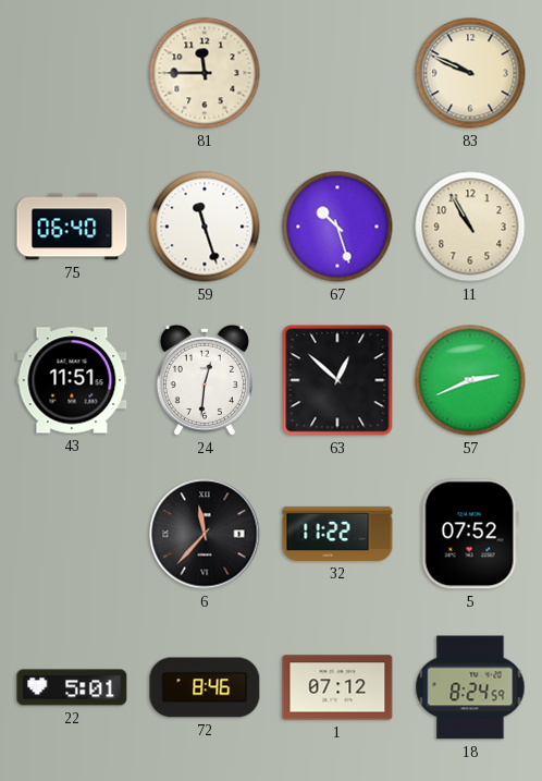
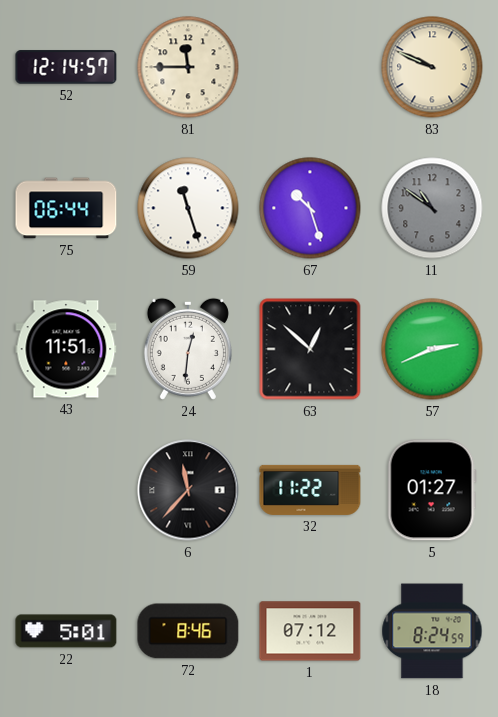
52: none -> 12:14
75: 06:40 -> 06:44
11: 10:55 -> 10:51
11 dial: cream -> grey
5: 07:52 -> 01:27
